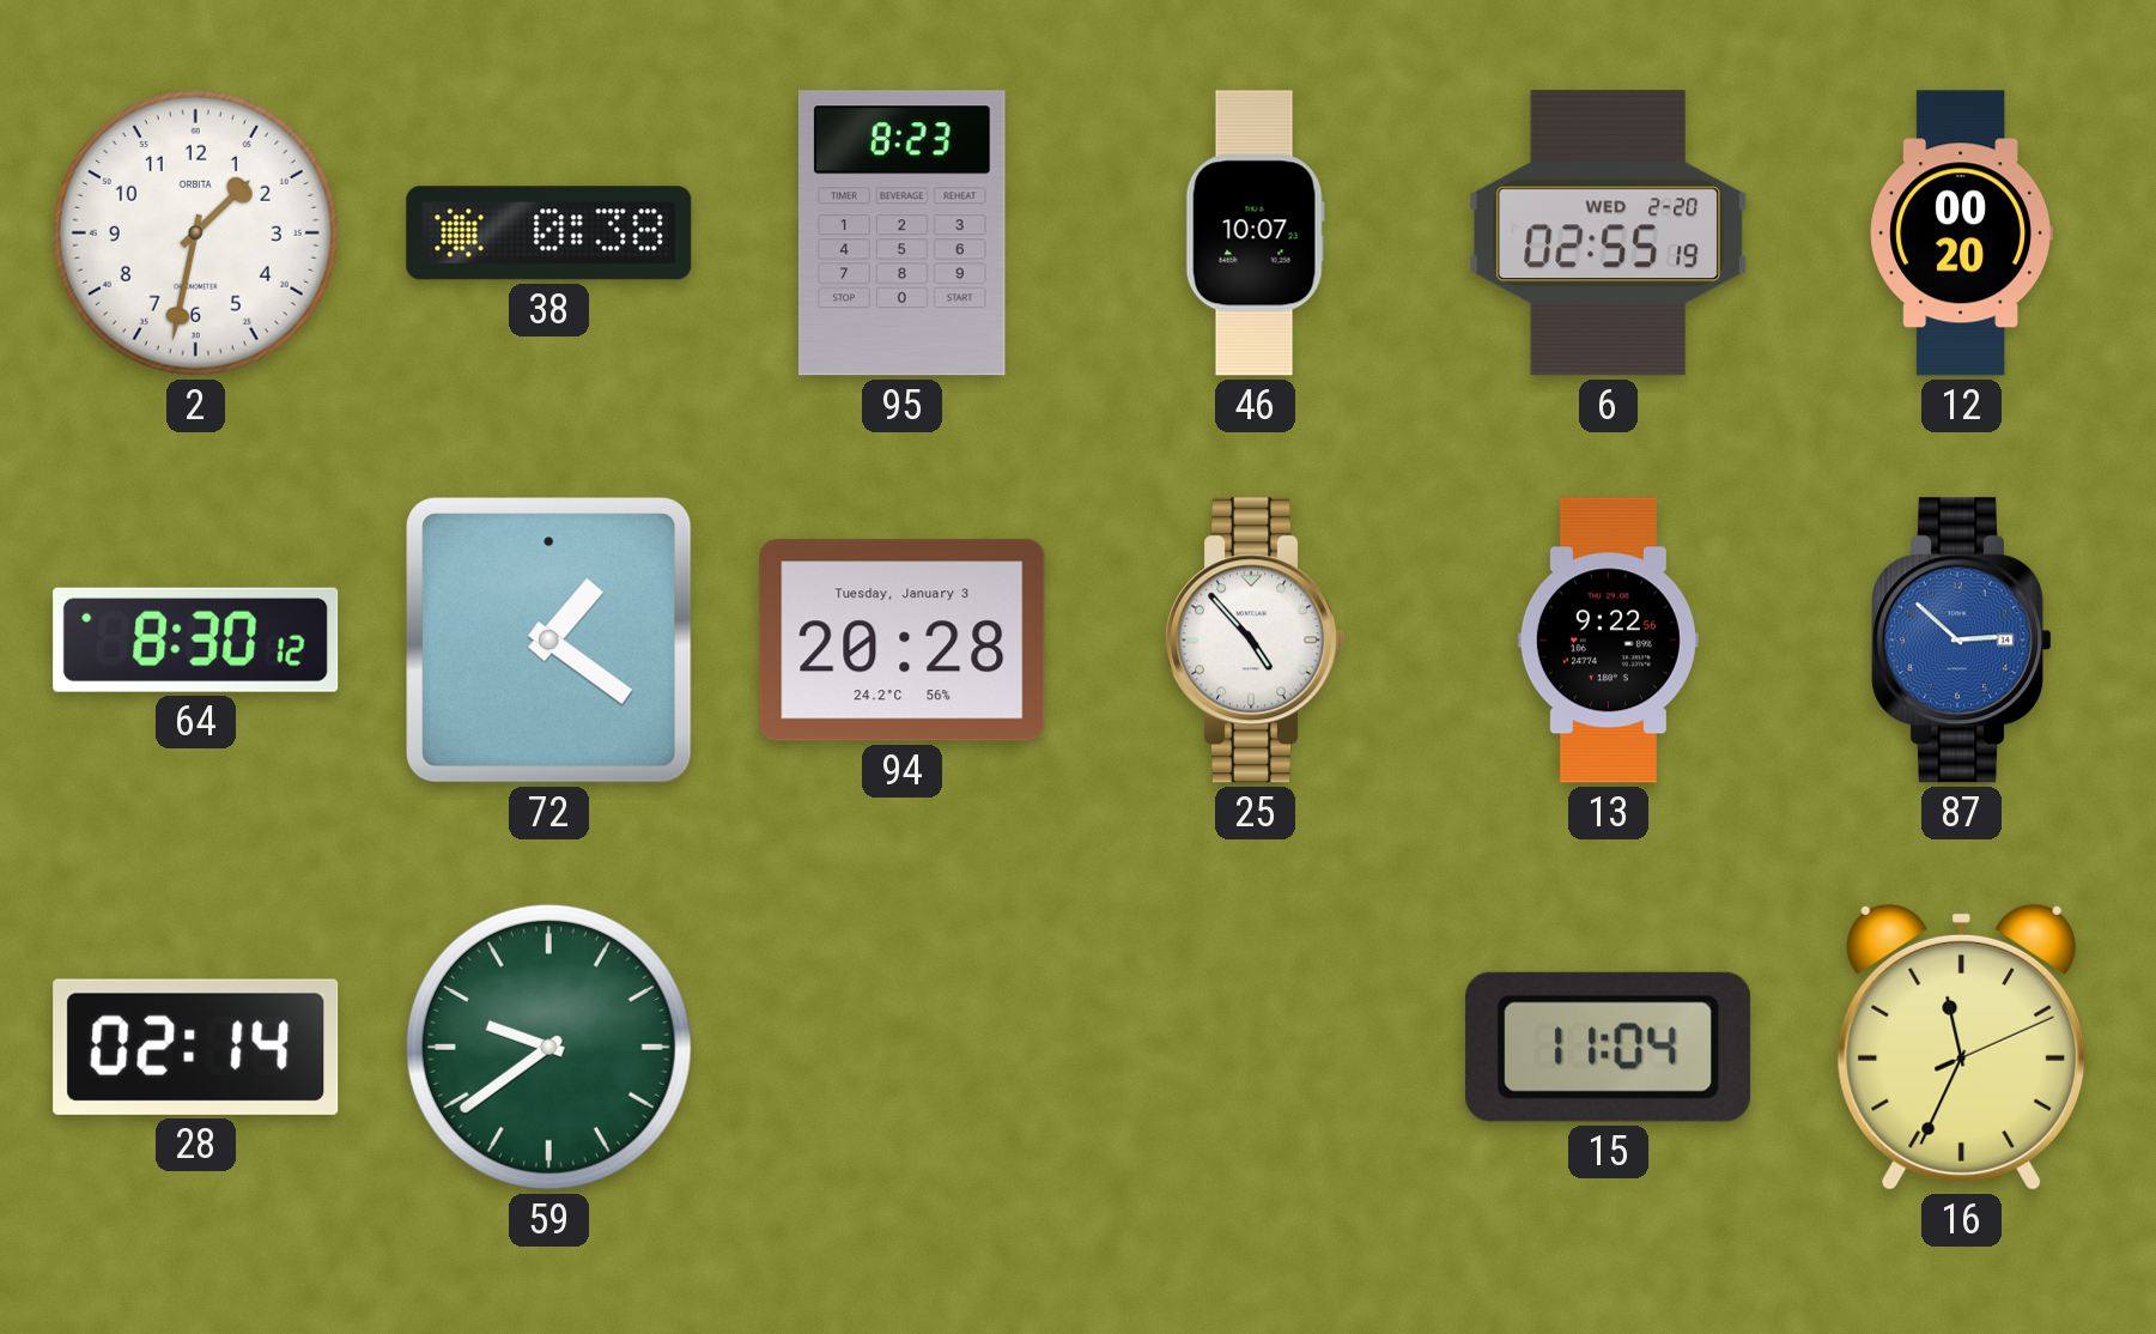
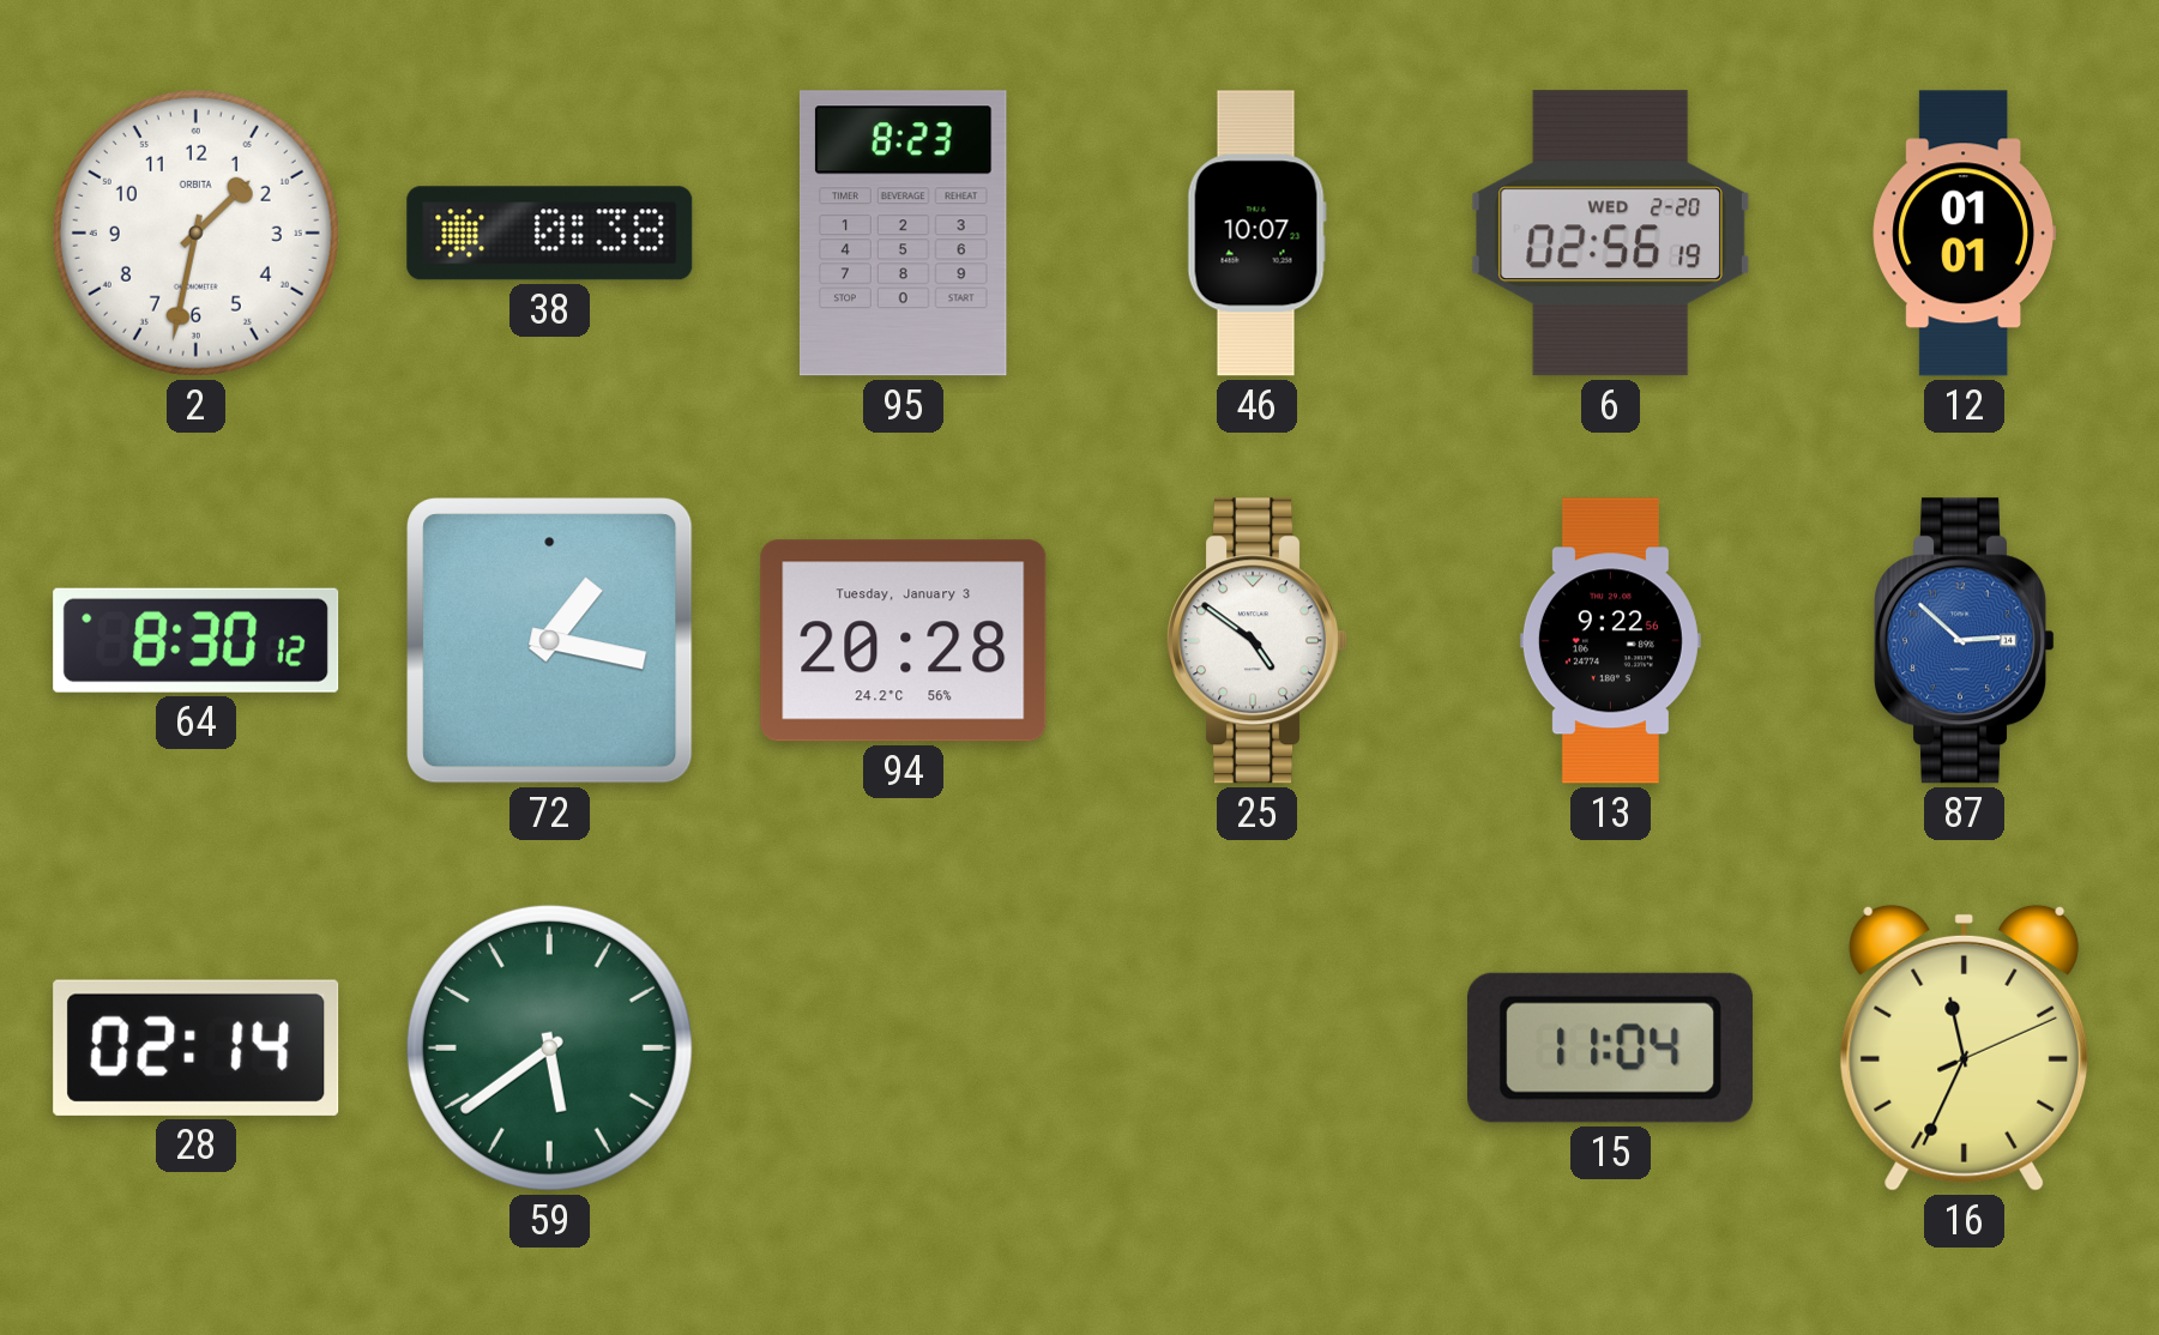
6: 02:55 -> 02:56
12: 00:20 -> 01:01
72: 1:21 -> 1:17
25: 4:53 -> 4:51
59: 9:39 -> 5:39
